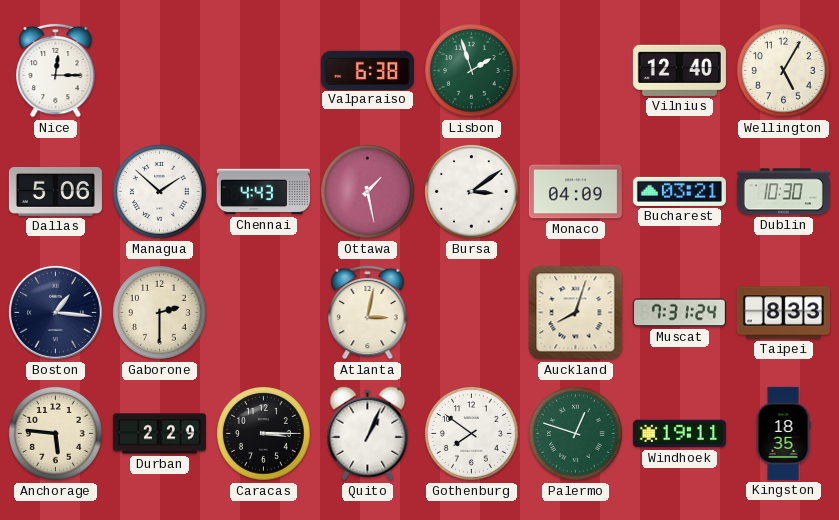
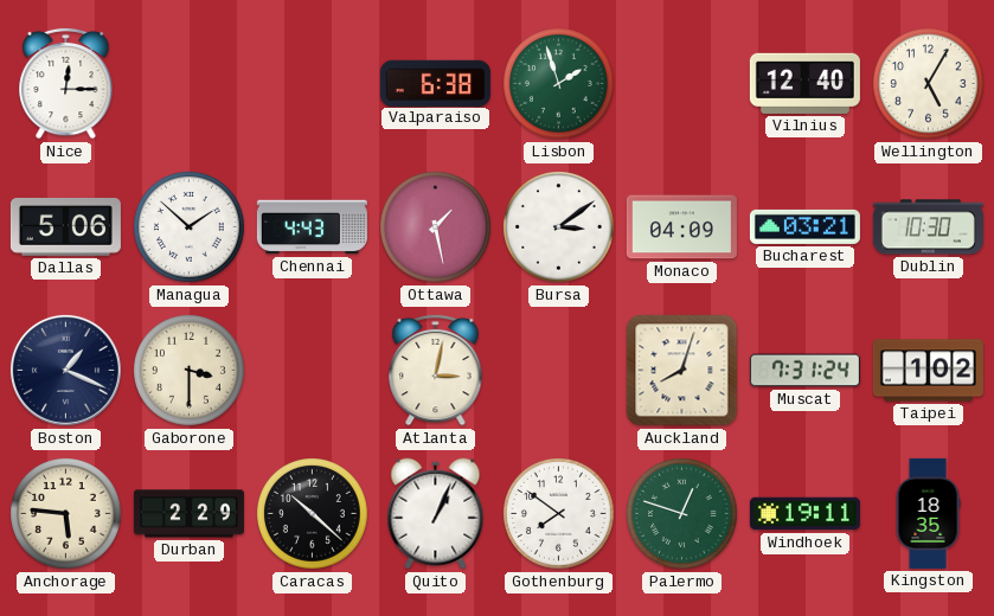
Boston: 1:16 -> 1:19
Gaborone: 2:30 -> 3:30
Taipei: 8:33 -> 1:02
Caracas: 3:15 -> 10:22
